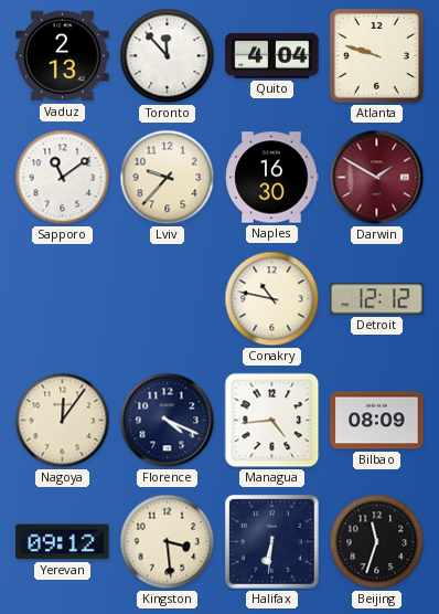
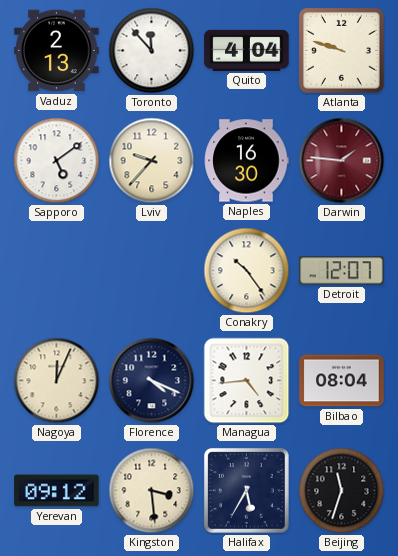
Sapporo: 11:09 -> 5:09
Darwin: 1:50 -> 1:46
Conakry: 10:47 -> 10:24
Detroit: 12:12 -> 12:07
Nagoya: 12:06 -> 12:04
Bilbao: 08:09 -> 08:04
Halifax: 6:31 -> 5:35
